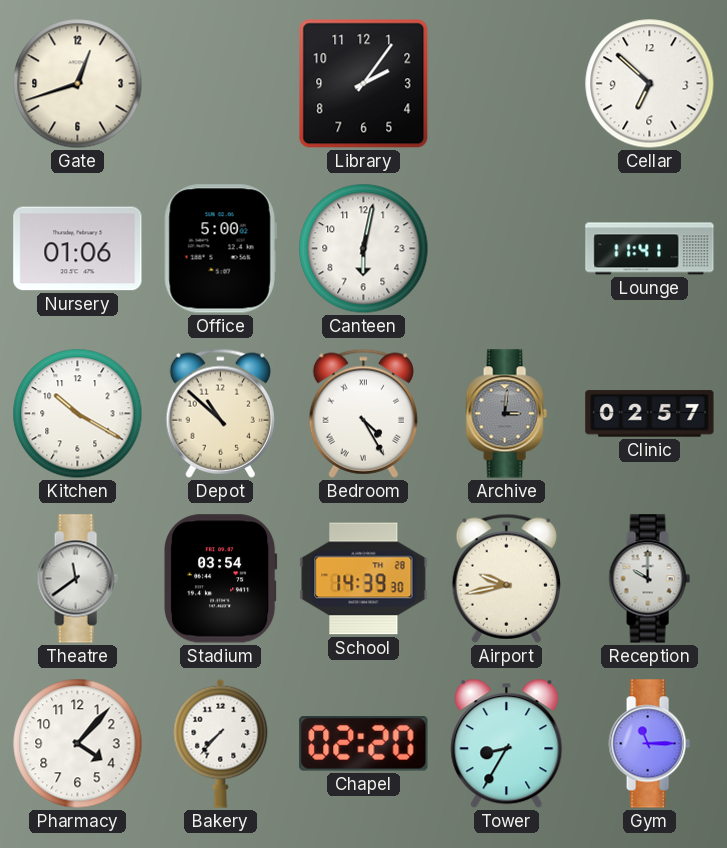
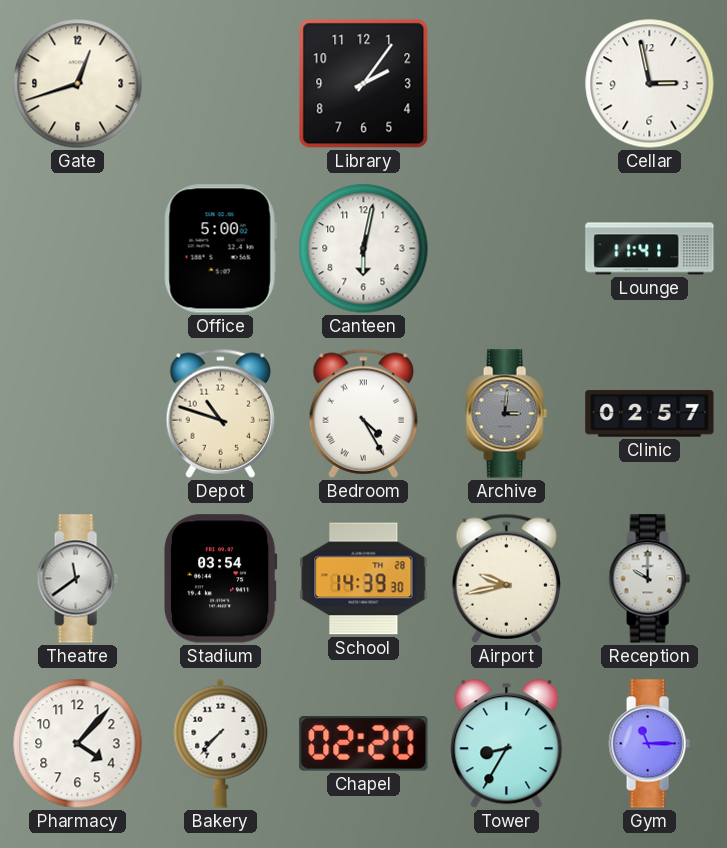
Cellar: 6:52 -> 2:58
Nursery: 01:06 -> none
Kitchen: 10:20 -> none
Depot: 10:52 -> 10:48
